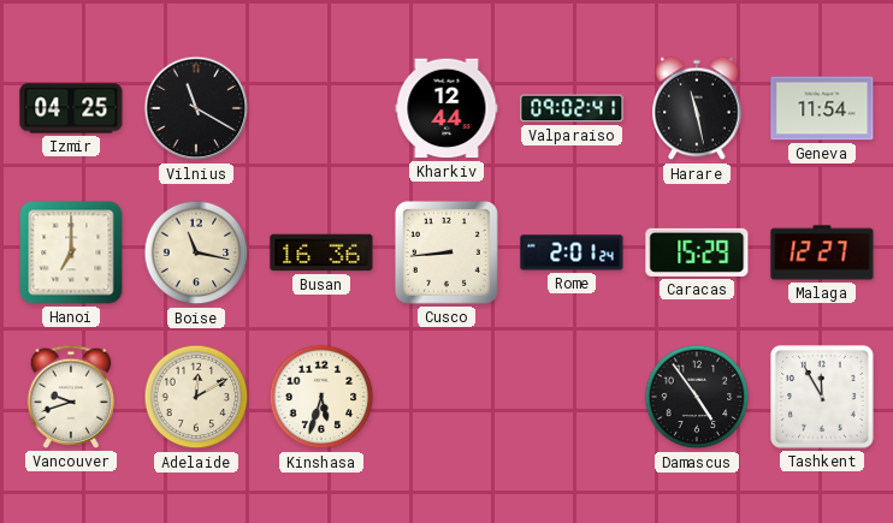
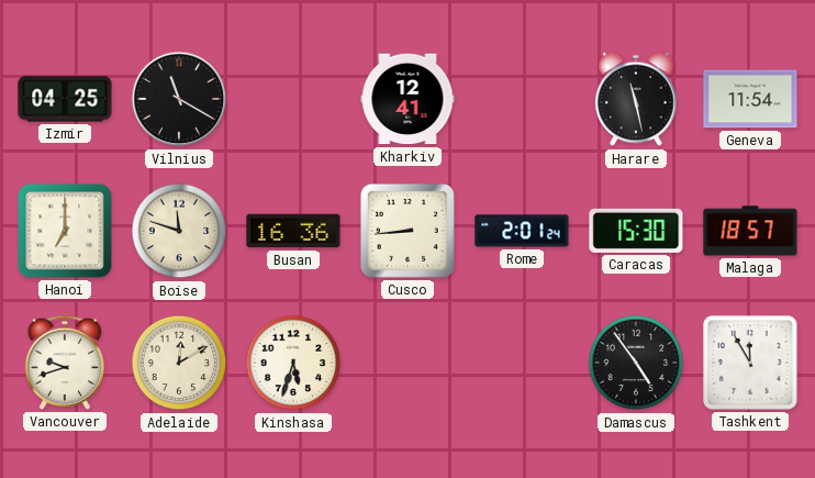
Kharkiv: 12:44 -> 12:41
Valparaiso: 09:02 -> none
Boise: 11:17 -> 11:48
Caracas: 15:29 -> 15:30
Malaga: 12:27 -> 18:57
